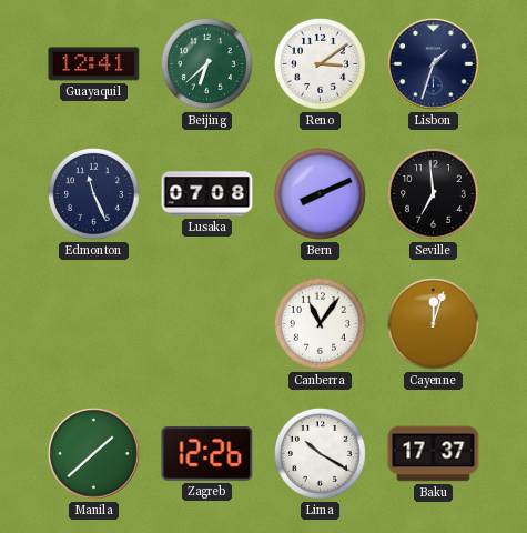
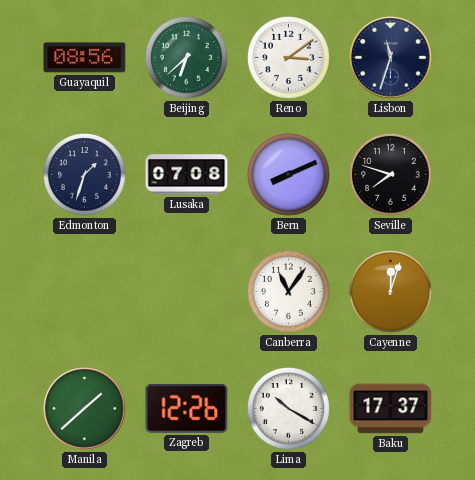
Guayaquil: 12:41 -> 08:56
Lisbon: 1:33 -> 11:33
Edmonton: 11:26 -> 1:33
Seville: 6:59 -> 7:48
